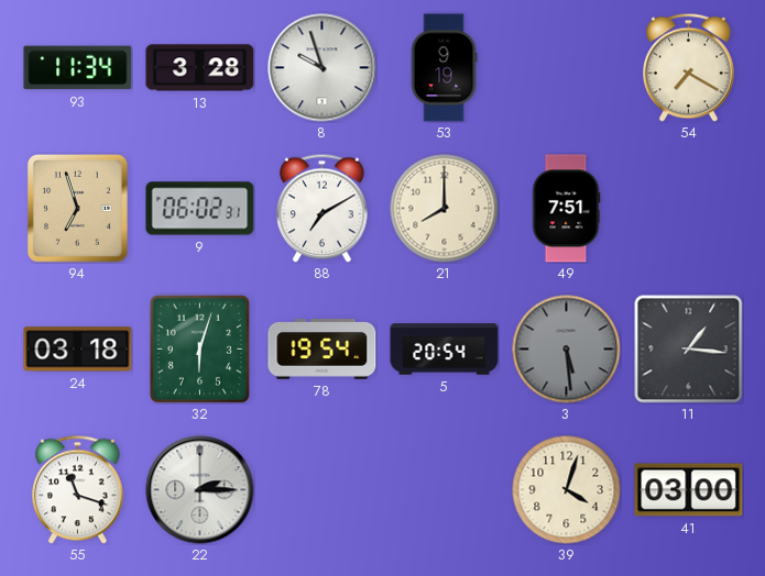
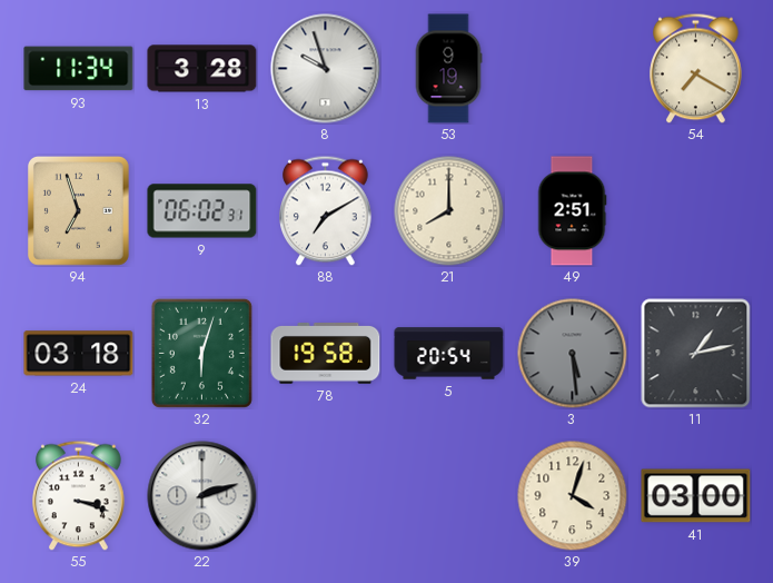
49: 7:51 -> 2:51
78: 19:54 -> 19:58
11: 1:16 -> 1:13
55: 11:18 -> 3:18
22: 2:15 -> 2:12
